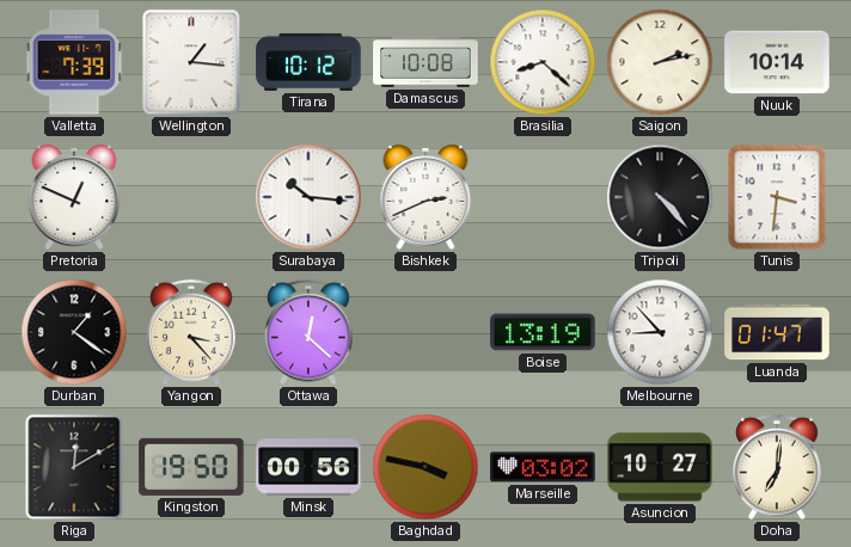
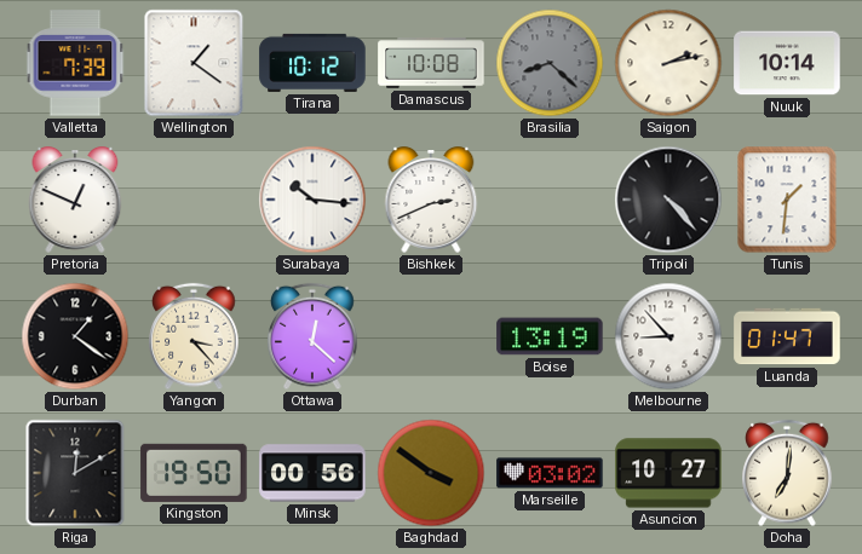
Wellington: 1:16 -> 1:21
Brasilia dial: white -> grey
Tunis: 3:31 -> 1:31
Baghdad: 3:47 -> 3:51
